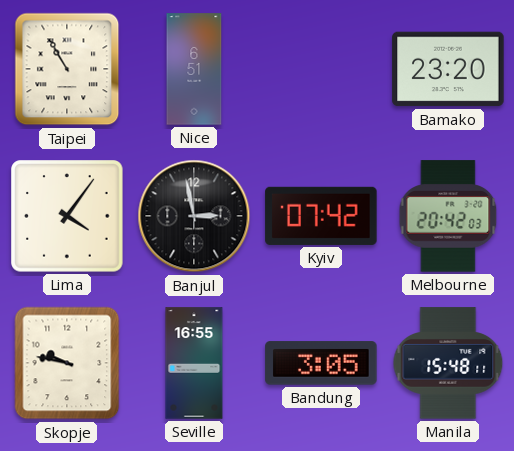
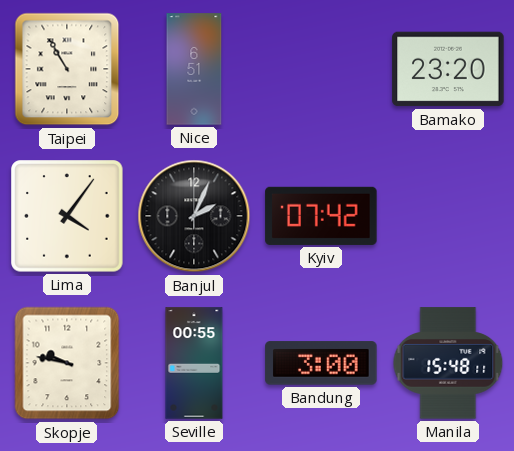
Banjul: 2:58 -> 2:04
Melbourne: 20:42 -> none
Seville: 16:55 -> 00:55
Bandung: 3:05 -> 3:00
